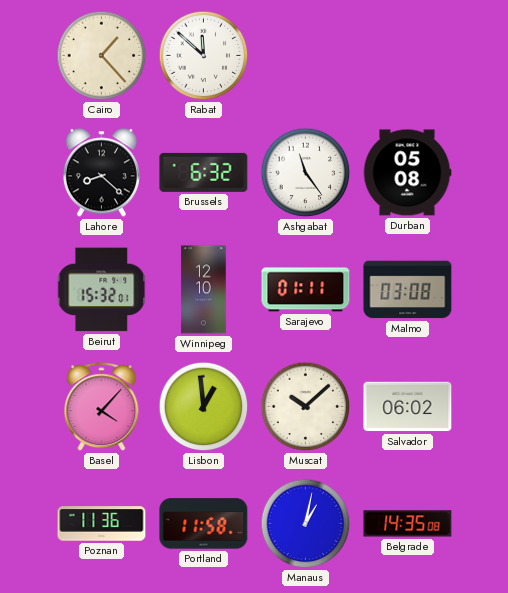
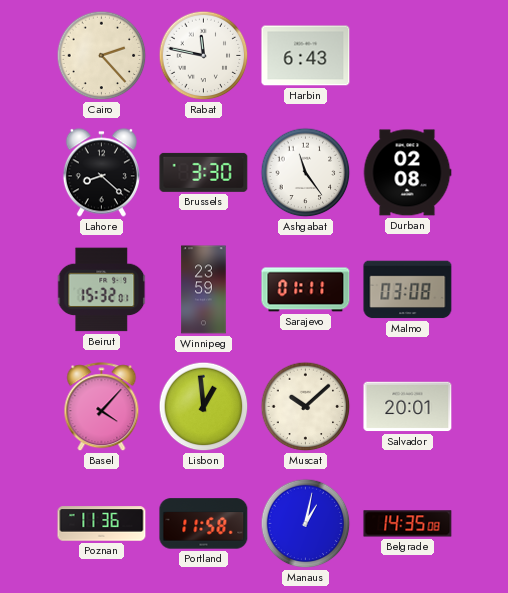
Cairo: 1:23 -> 2:23
Rabat: 11:52 -> 11:47
Harbin: none -> 6:43
Brussels: 6:32 -> 3:30
Durban: 05:08 -> 02:08
Winnipeg: 12:10 -> 23:59
Salvador: 06:02 -> 20:01
